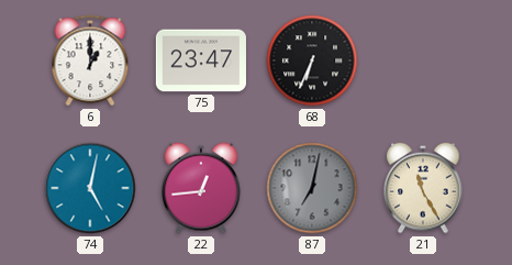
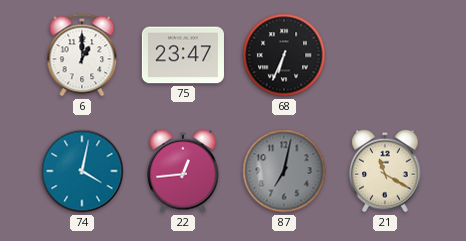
74: 5:02 -> 4:02
21: 11:25 -> 11:20
